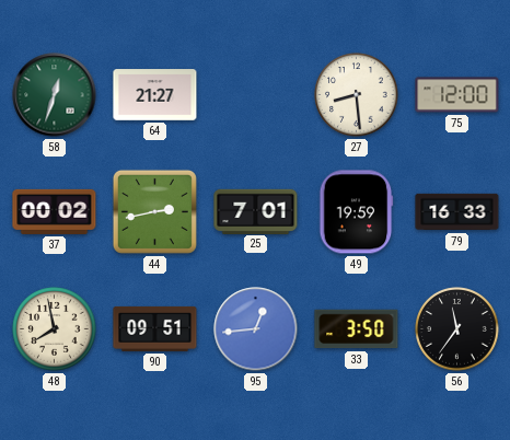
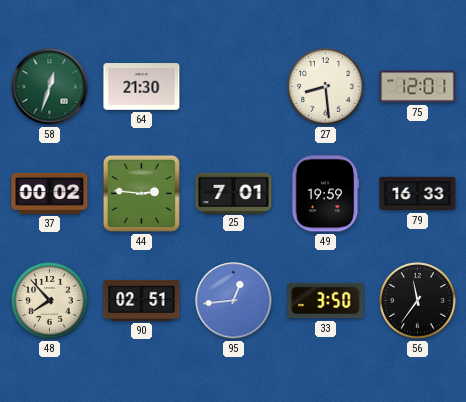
64: 21:27 -> 21:30
75: 12:00 -> 12:01
44: 2:43 -> 2:46
48: 7:58 -> 7:53
90: 09:51 -> 02:51
